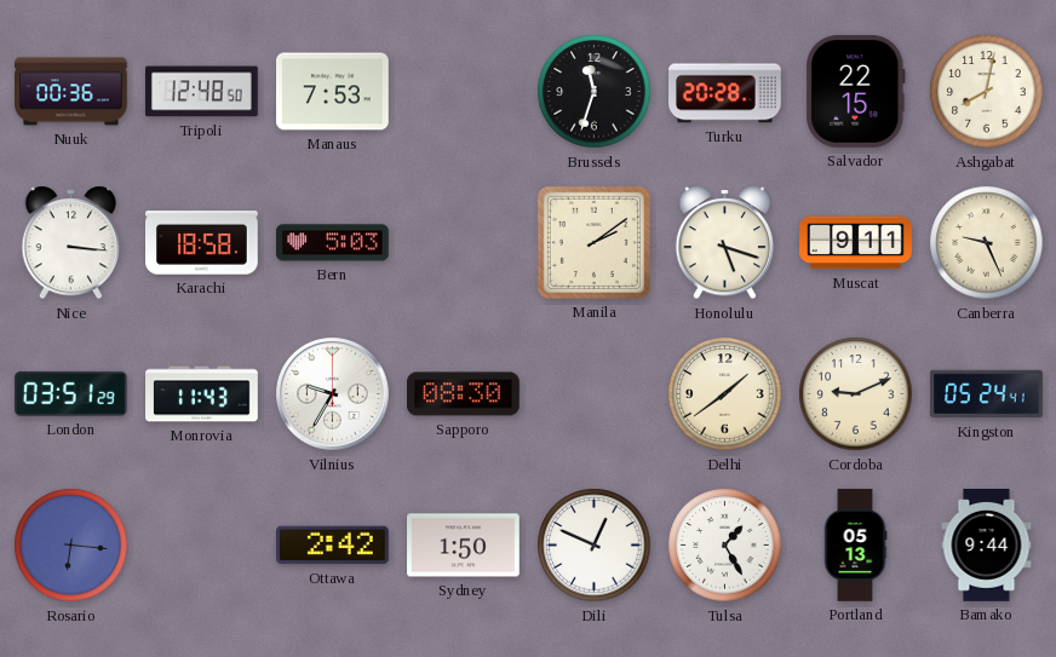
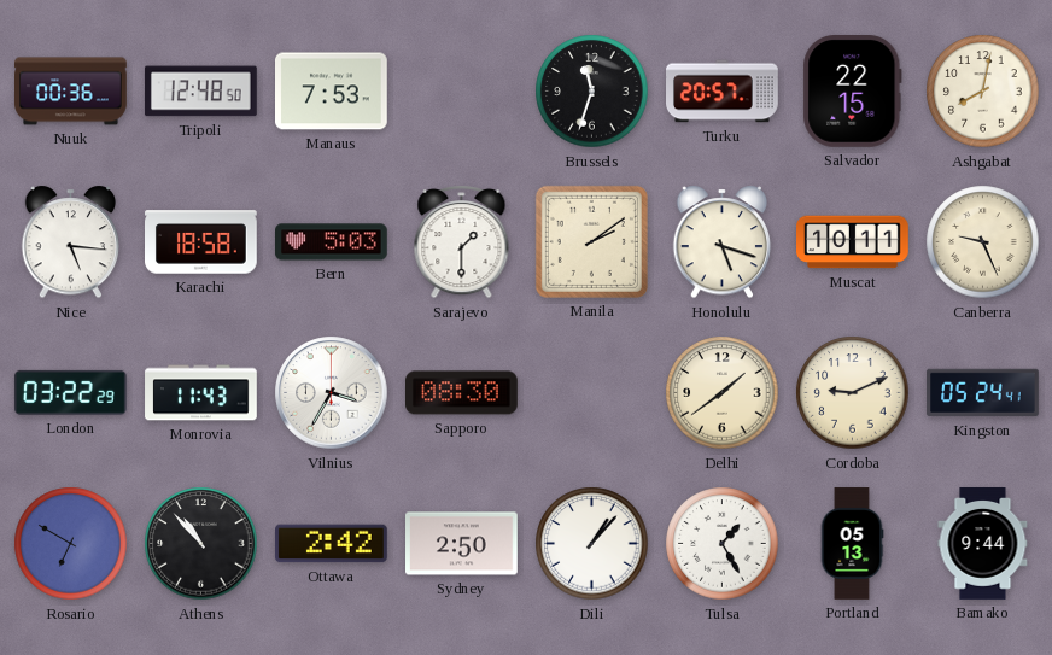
Turku: 20:28 -> 20:57
Nice: 3:16 -> 5:16
Sarajevo: none -> 1:30
Muscat: 9:11 -> 10:11
London: 03:51 -> 03:22
Vilnius: 9:35 -> 3:35
Rosario: 6:16 -> 6:50
Athens: none -> 10:53
Sydney: 1:50 -> 2:50
Dili: 12:49 -> 1:07
